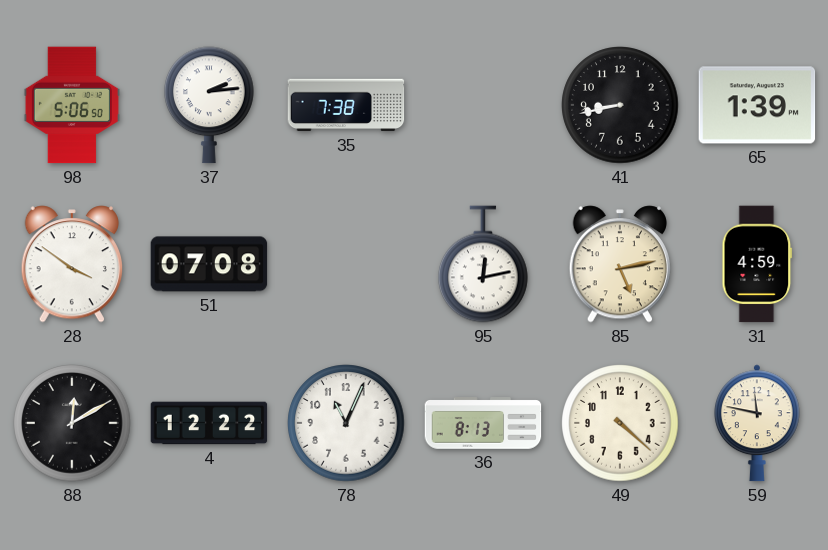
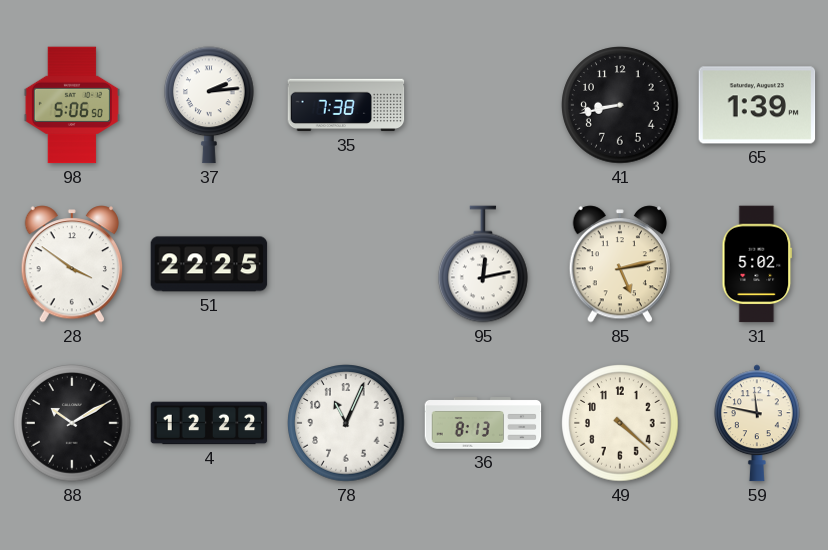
51: 07:08 -> 22:25
31: 4:59 -> 5:02
88: 12:10 -> 10:10
